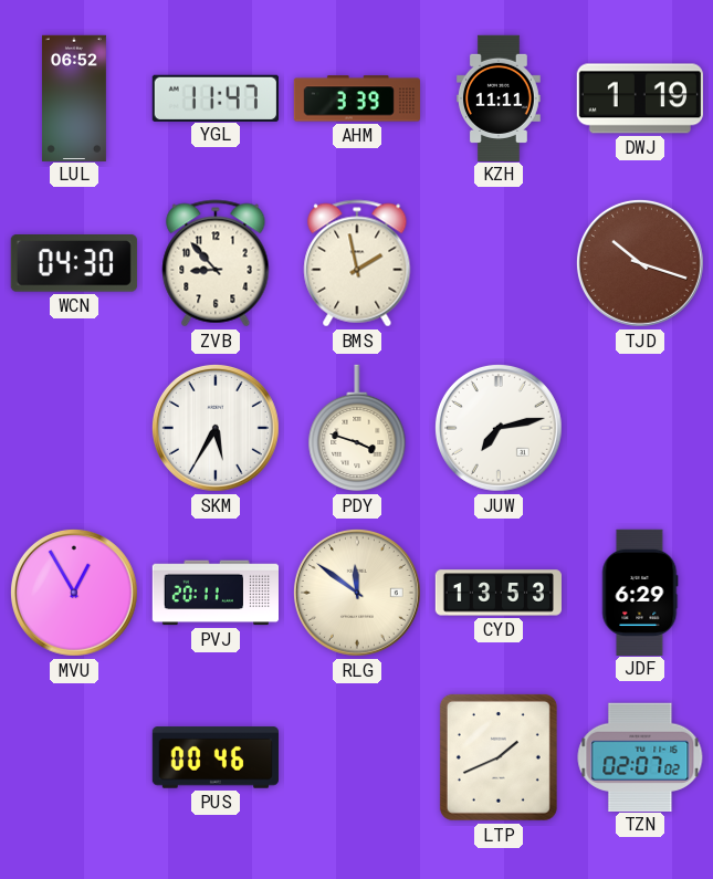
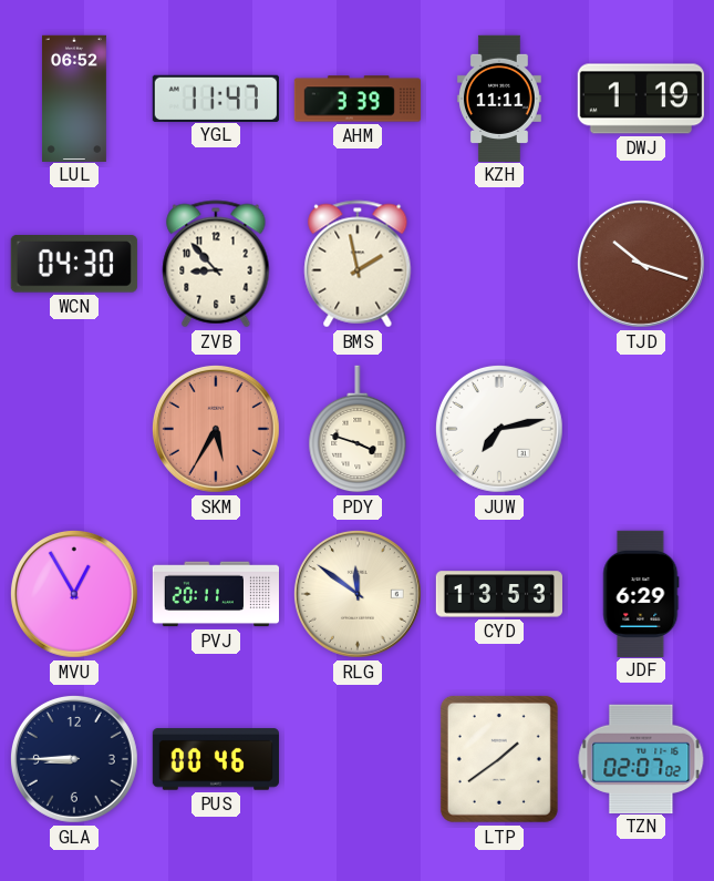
SKM dial: white -> salmon
GLA: none -> 8:45
LTP: 1:41 -> 1:39
